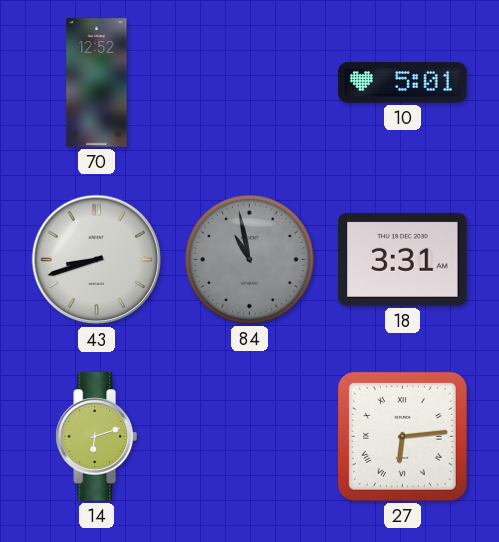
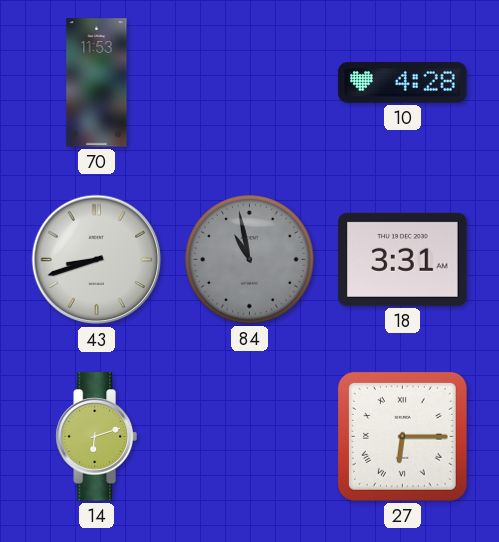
70: 12:52 -> 11:53
10: 5:01 -> 4:28
27: 6:14 -> 6:15
